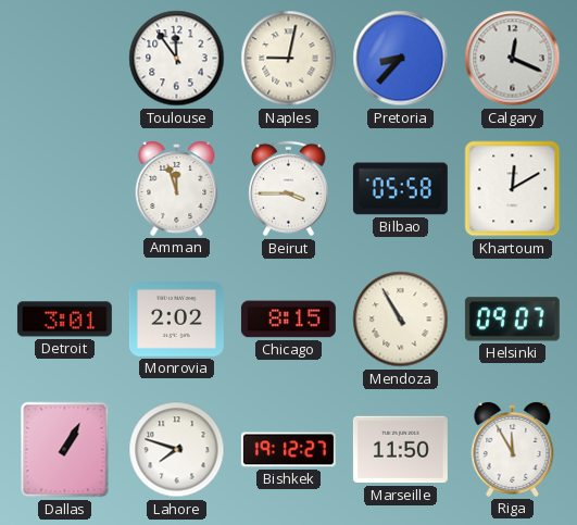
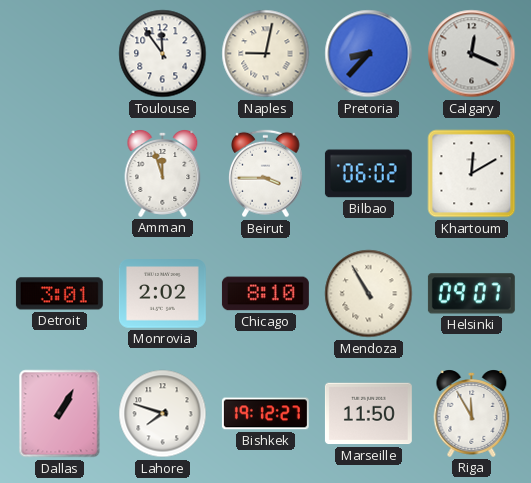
Bilbao: 05:58 -> 06:02
Chicago: 8:15 -> 8:10
